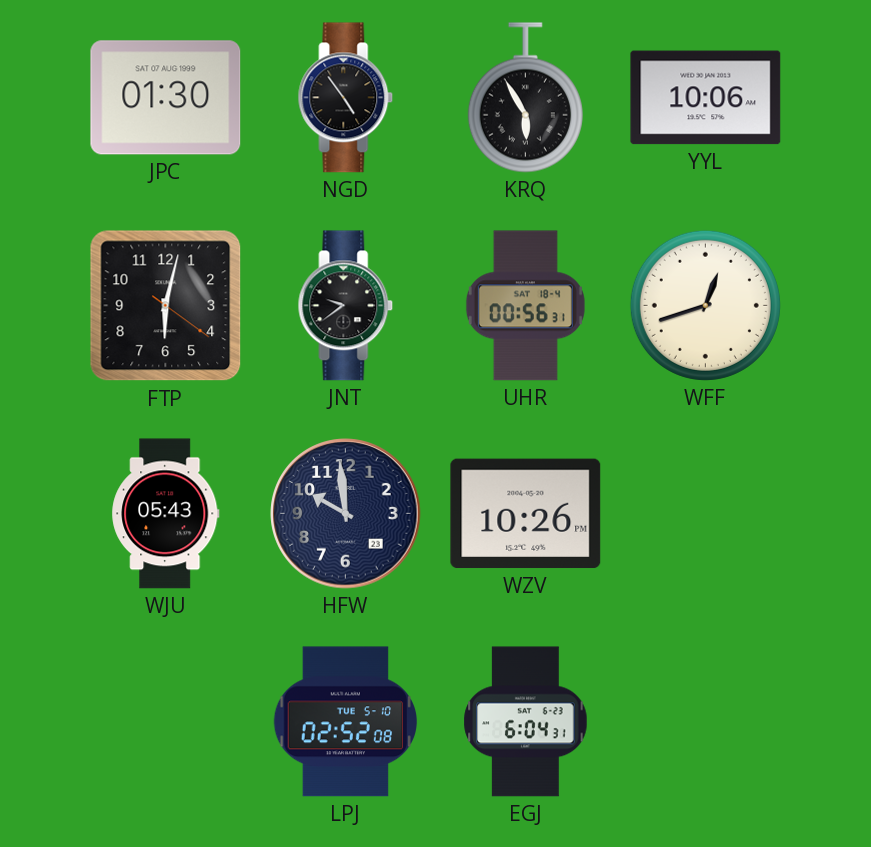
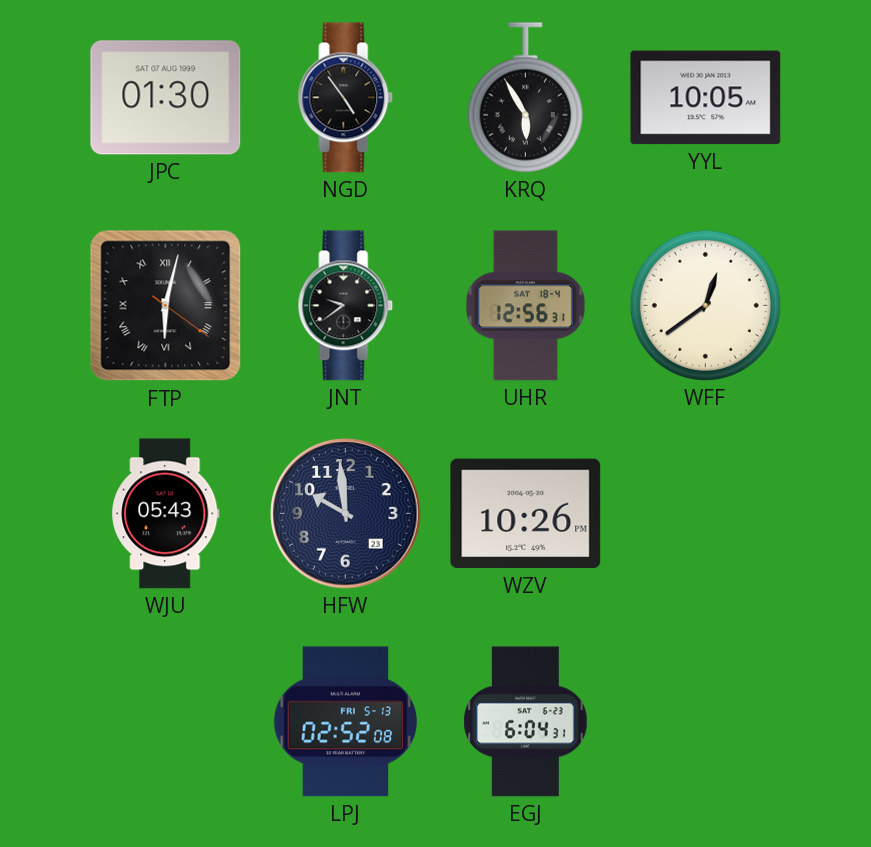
YYL: 10:06 -> 10:05
FTP numerals: Arabic -> Roman
UHR: 00:56 -> 12:56
WFF: 12:42 -> 12:39
LPJ date: TUE 5-10 -> FRI 5-13
